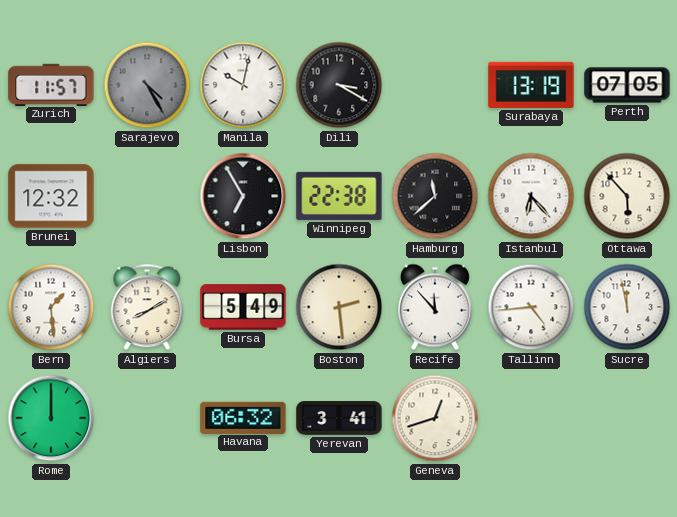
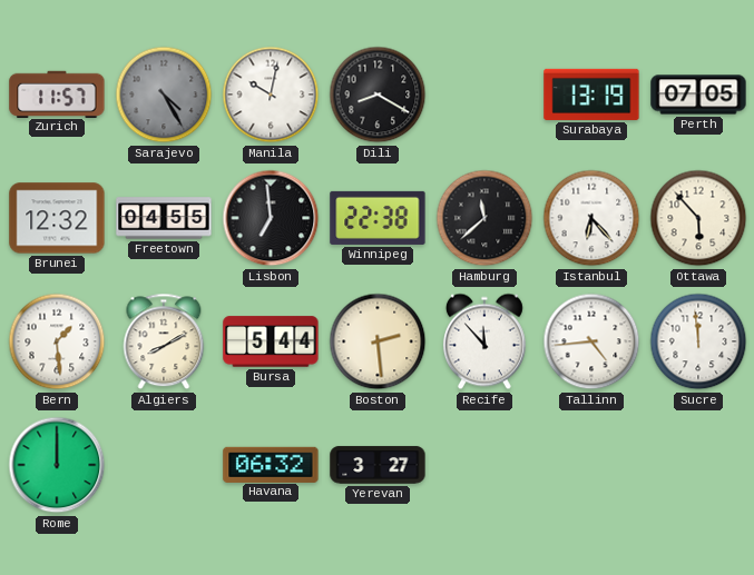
Dili: 3:20 -> 8:20
Freetown: none -> 04:55
Lisbon: 6:55 -> 6:59
Bursa: 5:49 -> 5:44
Sucre: 11:58 -> 11:59
Yerevan: 3:41 -> 3:27
Geneva: 12:42 -> none
